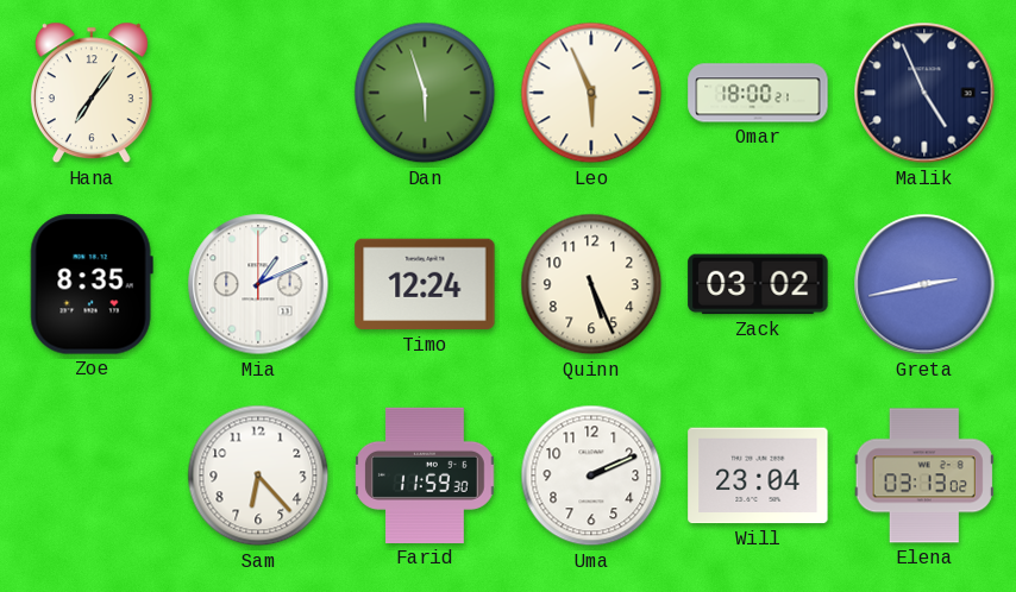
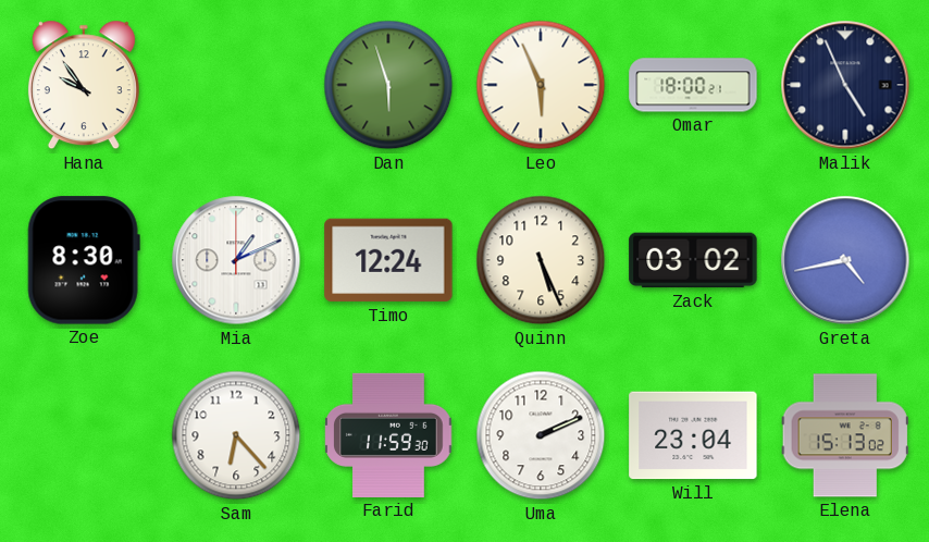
Hana: 7:06 -> 9:54
Zoe: 8:35 -> 8:30
Greta: 2:43 -> 4:43
Elena: 03:13 -> 15:13
